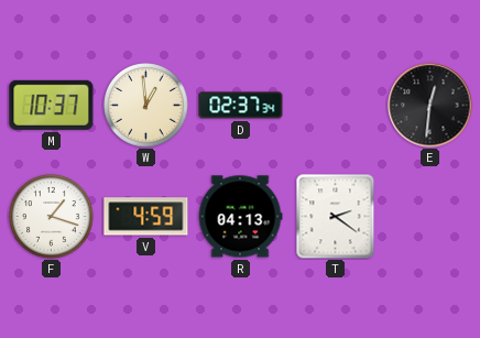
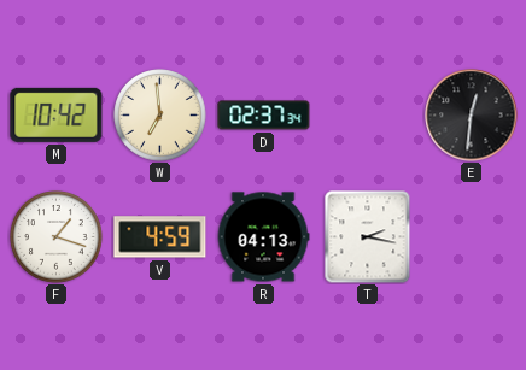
M: 10:37 -> 10:42
W: 12:59 -> 6:59
T: 2:21 -> 2:17
